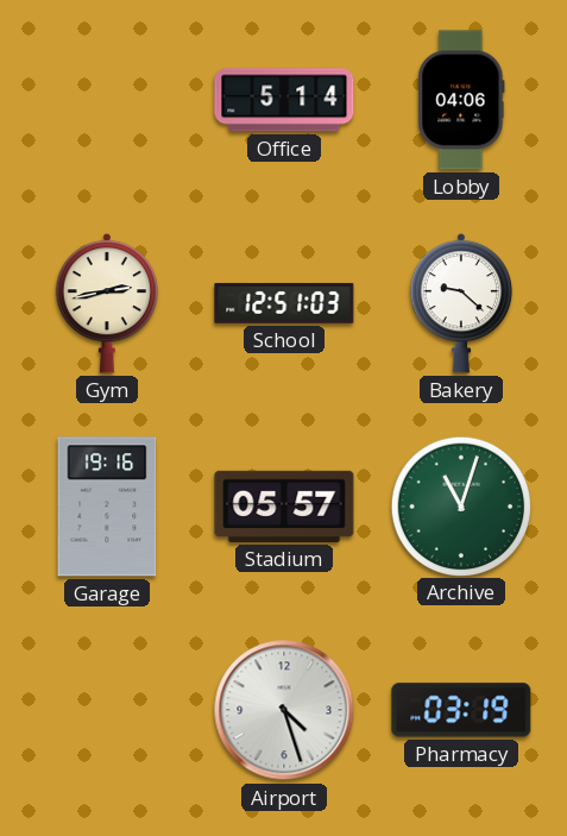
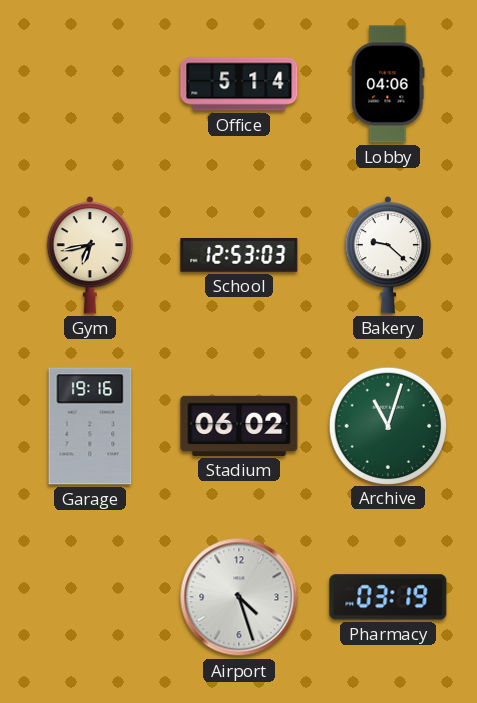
Gym: 2:43 -> 6:43
School: 12:51 -> 12:53
Stadium: 05:57 -> 06:02
